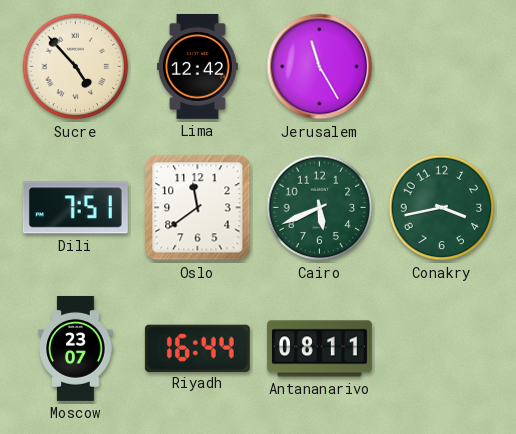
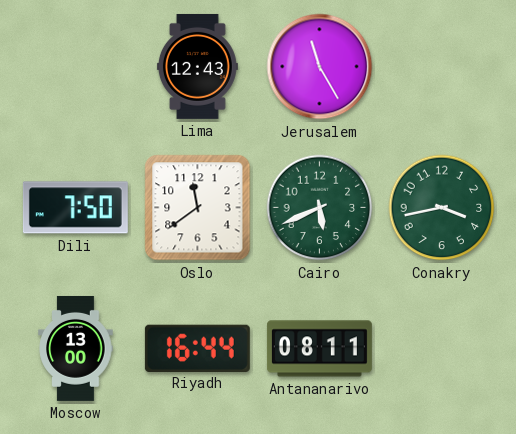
Sucre: 4:53 -> none
Lima: 12:42 -> 12:43
Dili: 7:51 -> 7:50
Moscow: 23:07 -> 13:00
